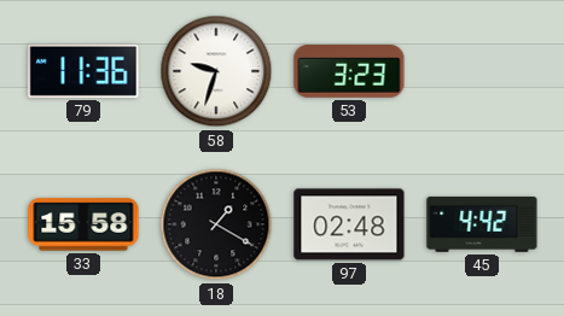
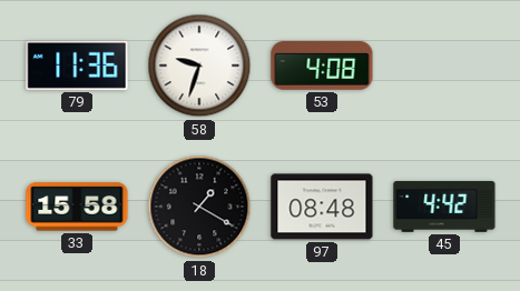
53: 3:23 -> 4:08
97: 02:48 -> 08:48
